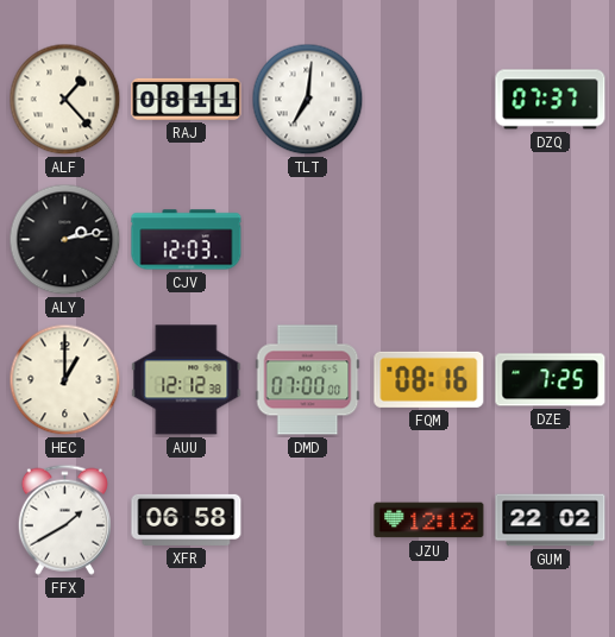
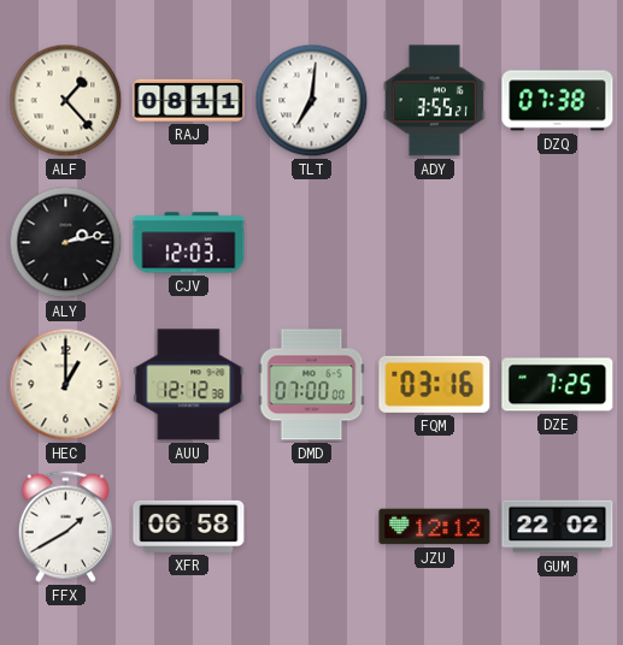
ADY: none -> 3:55
DZQ: 07:37 -> 07:38
FQM: 08:16 -> 03:16
